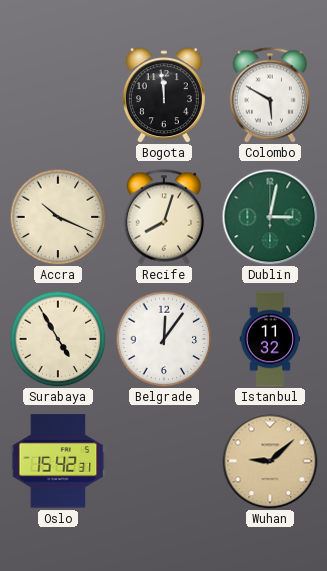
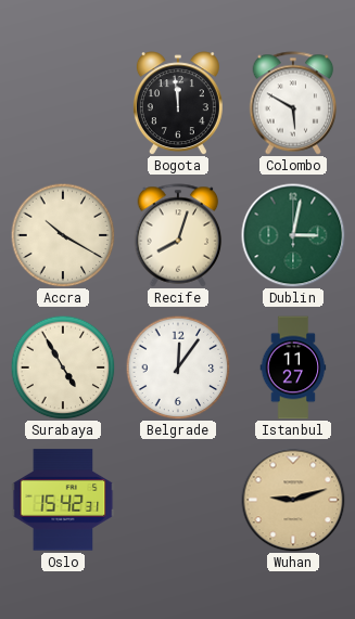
Accra: 10:19 -> 10:20
Istanbul: 11:32 -> 11:27
Wuhan: 9:08 -> 9:12
